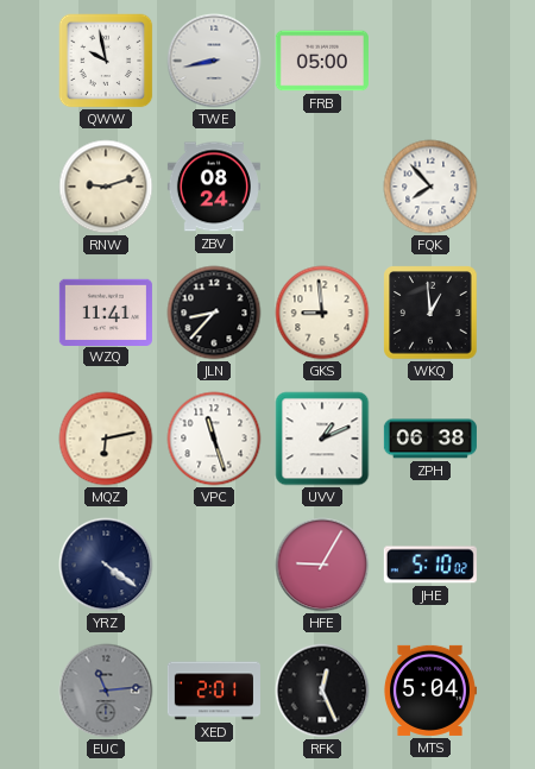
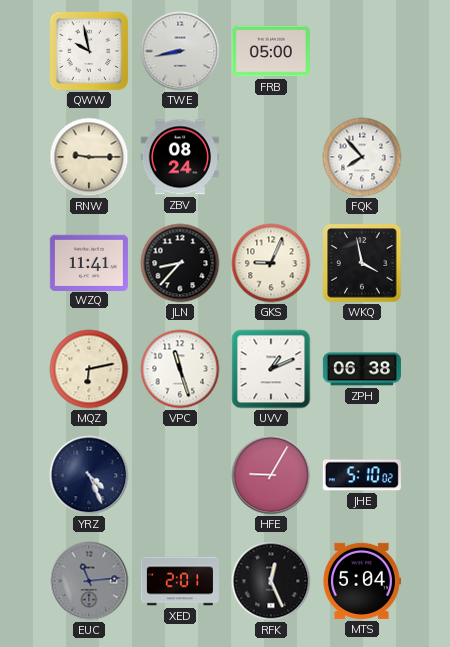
RNW: 9:12 -> 9:15
GKS: 8:59 -> 9:04
WKQ: 12:59 -> 3:58
YRZ: 4:21 -> 4:26
